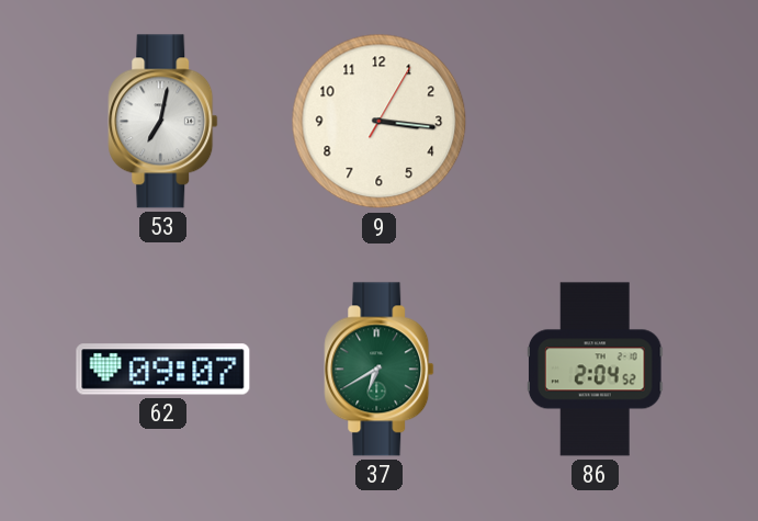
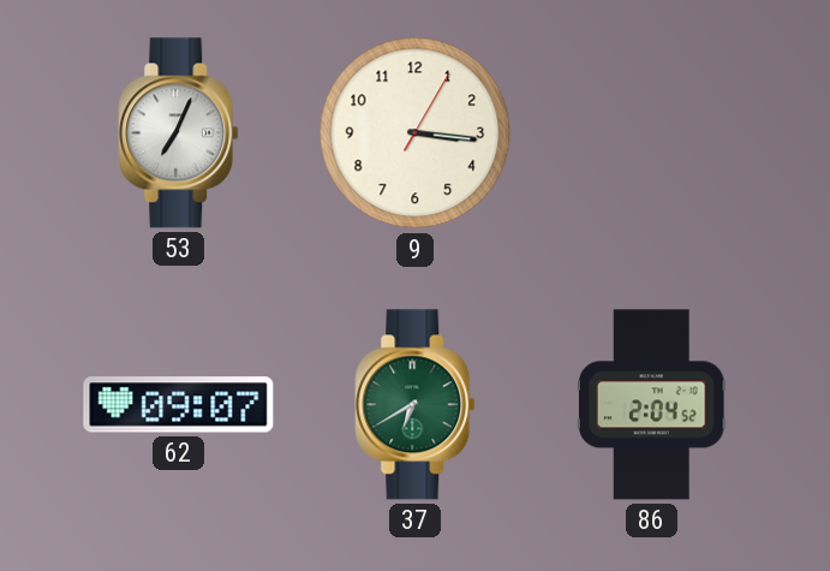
53: 7:02 -> 7:04
